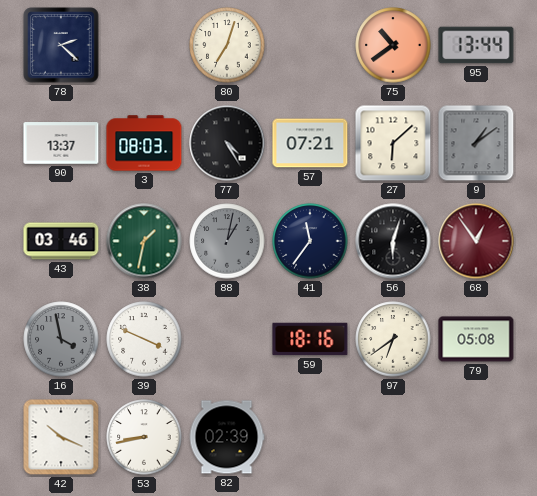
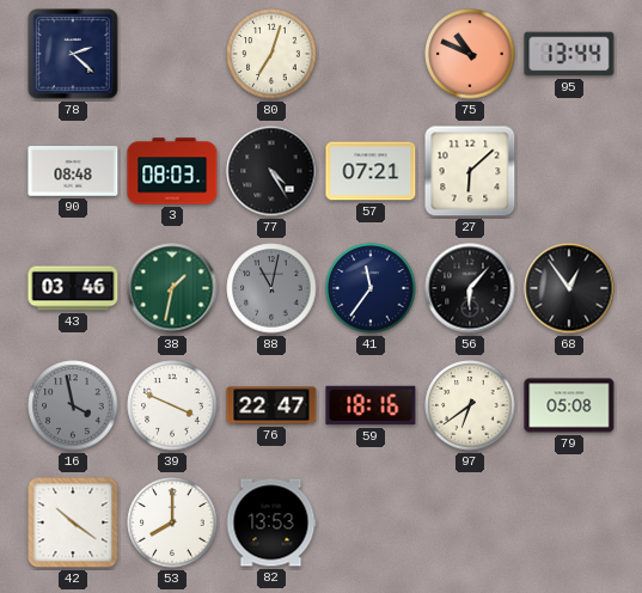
75: 10:39 -> 10:49
90: 13:37 -> 08:48
9: 1:09 -> none
88: 1:02 -> 11:02
56: 6:03 -> 6:07
68 dial: burgundy -> black
76: none -> 22:47
42: 10:19 -> 10:21
53: 8:43 -> 8:00
82: 02:39 -> 13:53
